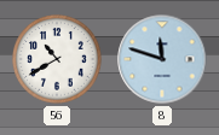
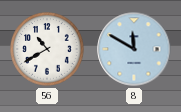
8: 11:48 -> 11:50
